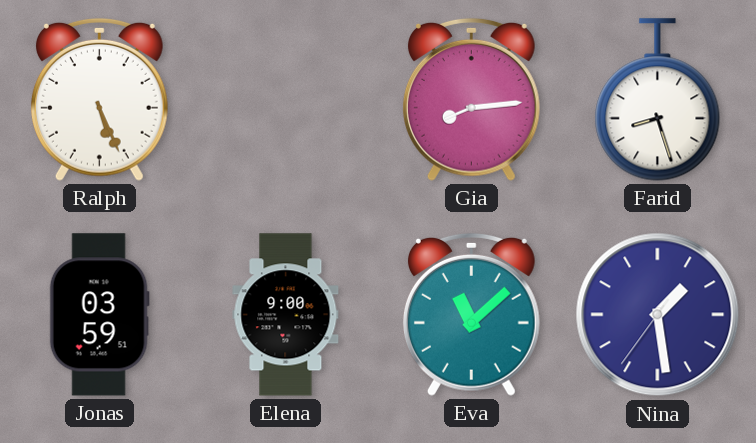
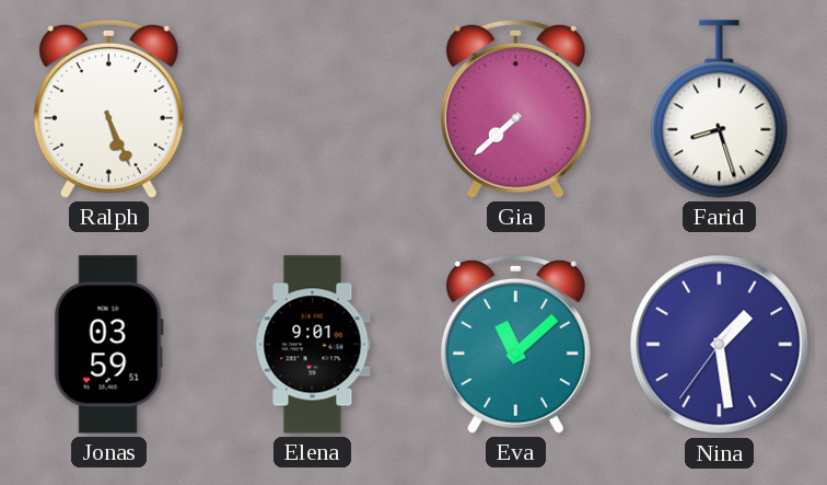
Gia: 8:14 -> 7:38
Elena: 9:00 -> 9:01
